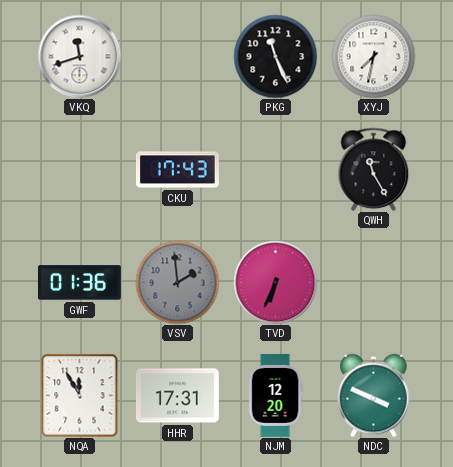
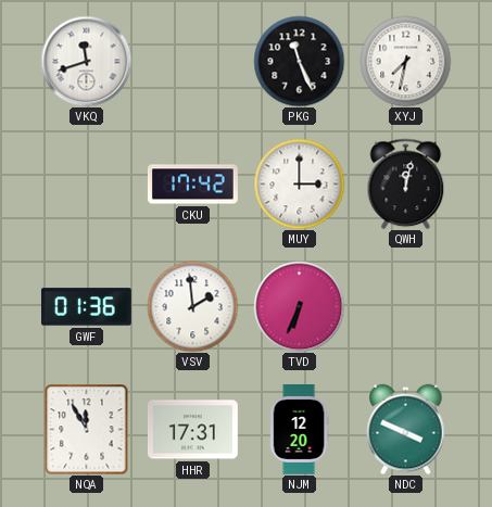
CKU: 17:43 -> 17:42
MUY: none -> 3:00
QWH: 11:25 -> 12:02
VSV dial: grey -> white
